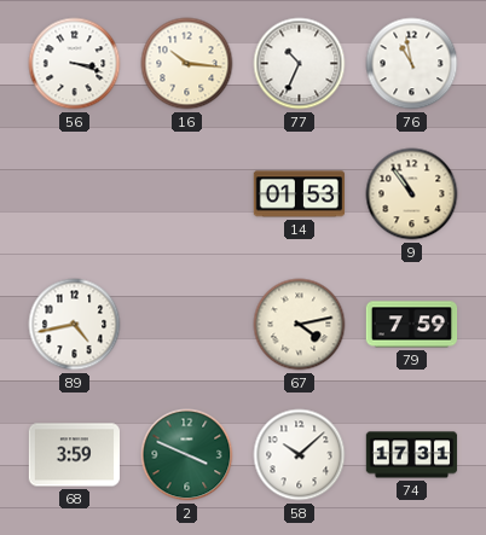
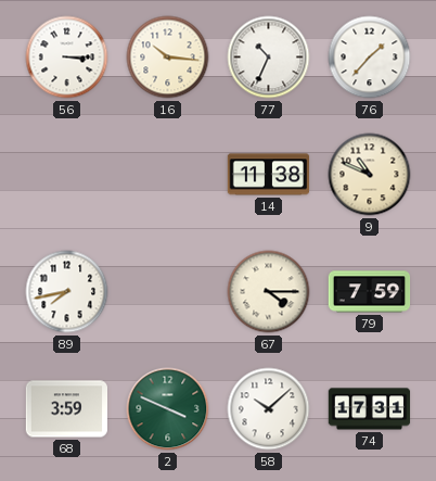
56: 3:18 -> 3:15
76: 10:58 -> 1:37
14: 01:53 -> 11:38
9: 10:54 -> 10:49
89: 4:43 -> 7:43
67: 4:13 -> 4:15
